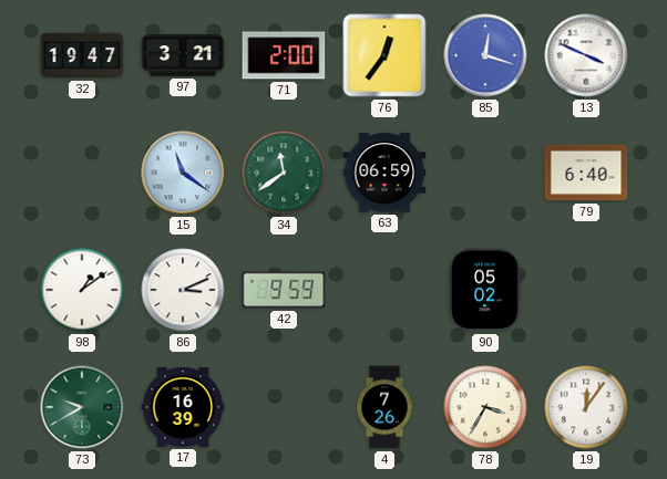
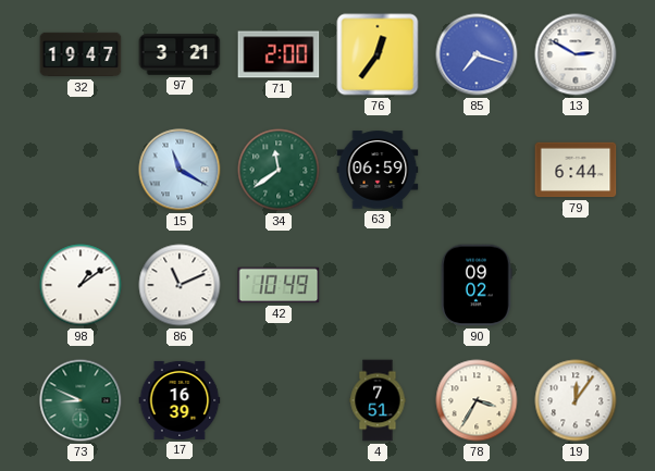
85: 12:18 -> 7:18
13: 3:49 -> 2:50
15: 11:21 -> 11:20
79: 6:40 -> 6:44
86: 3:11 -> 11:11
42: 9:59 -> 10:49
90: 05:02 -> 09:02
73: 9:40 -> 8:49
4: 7:26 -> 7:51
